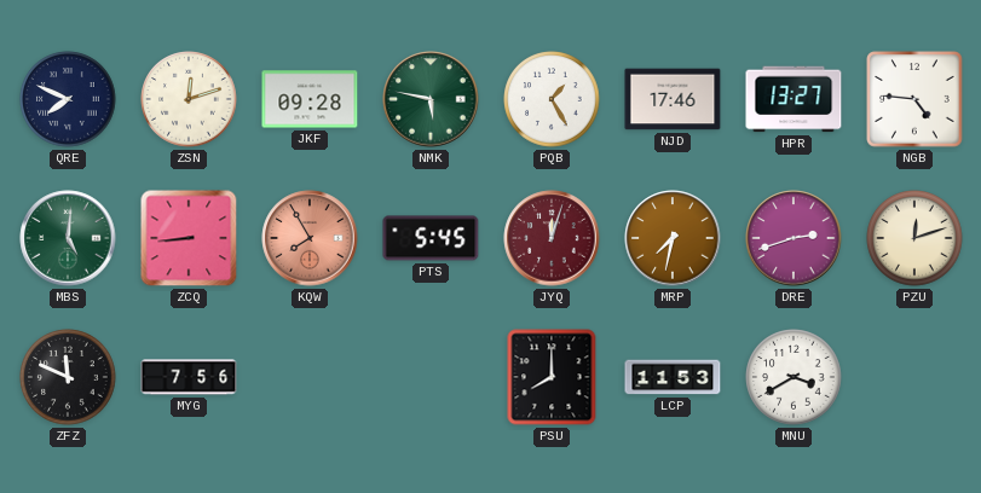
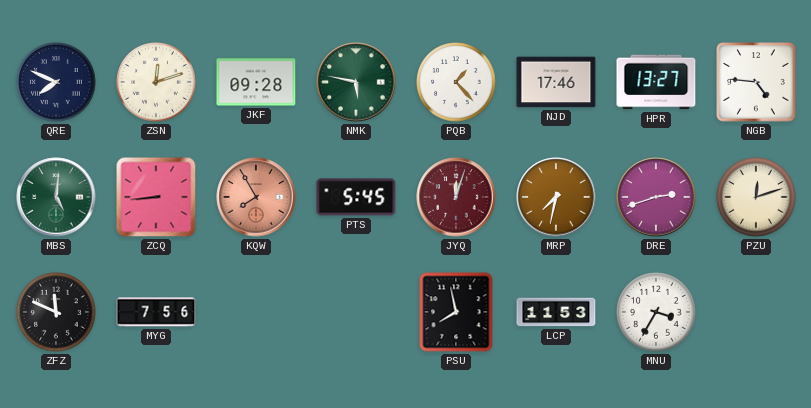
PQB: 1:25 -> 1:23
PSU: 8:00 -> 7:58
MNU: 3:40 -> 3:35
